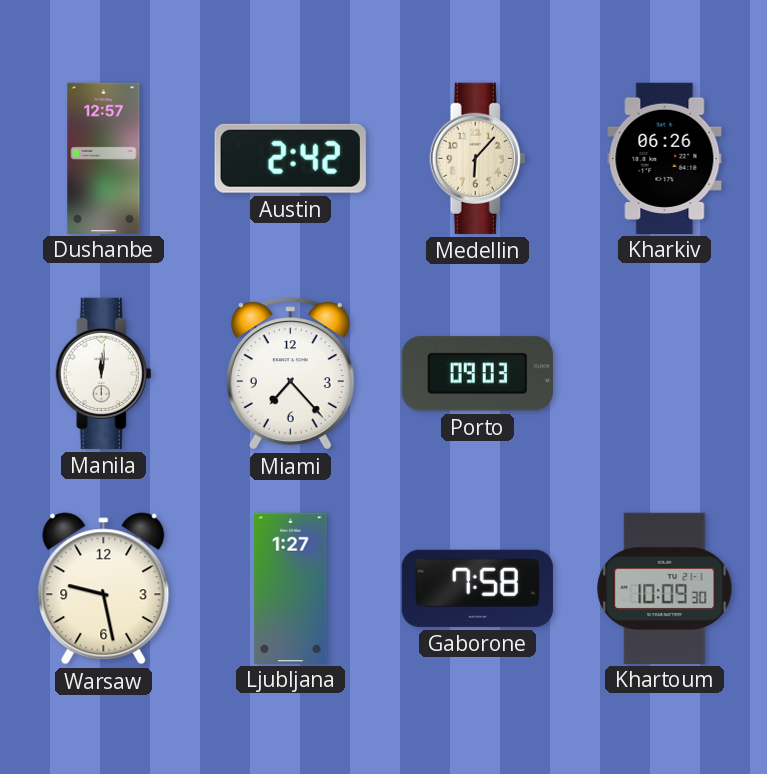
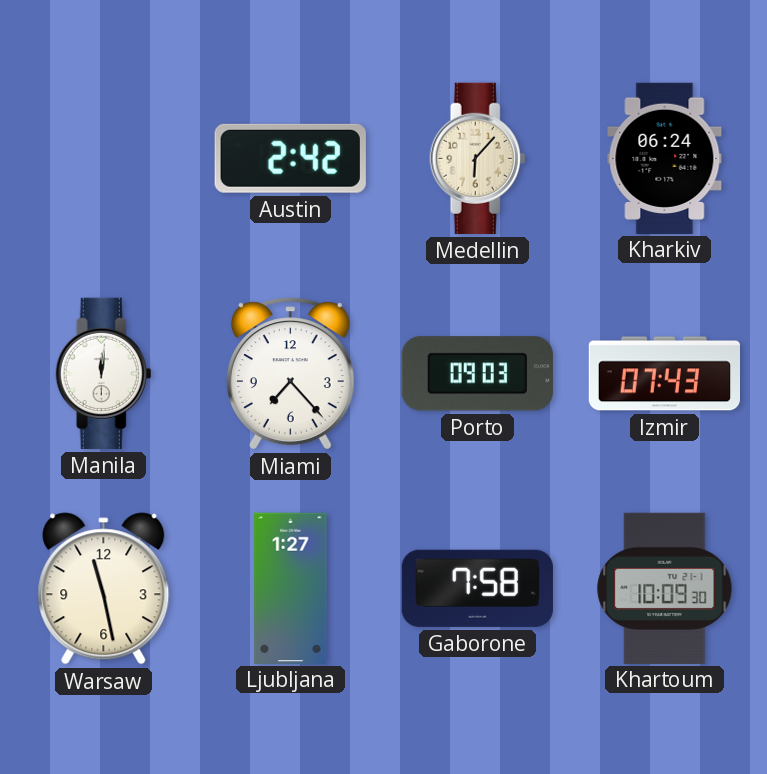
Dushanbe: 12:57 -> none
Kharkiv: 06:26 -> 06:24
Izmir: none -> 07:43
Warsaw: 9:28 -> 11:28
